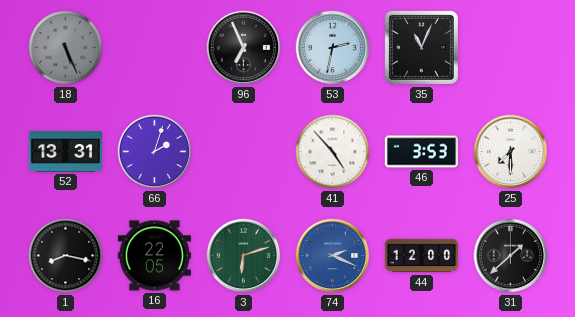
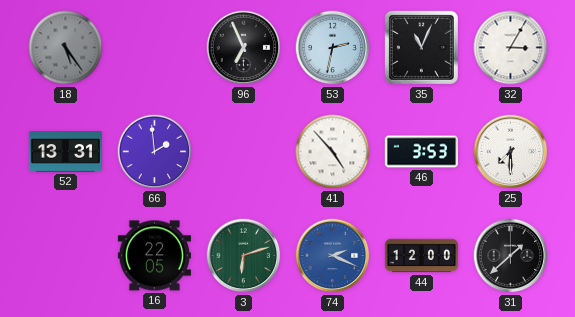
18: 5:26 -> 5:24
32: none -> 3:05
66: 2:03 -> 1:59
1: 8:17 -> none
